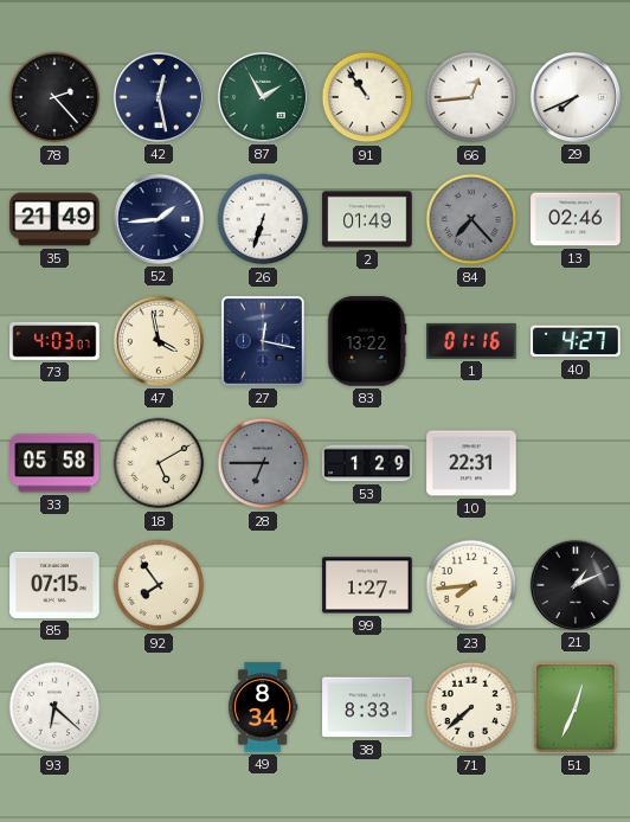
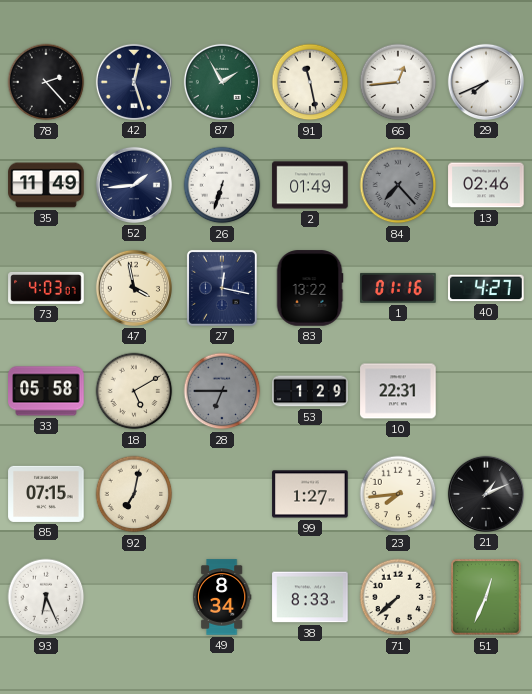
42: 12:28 -> 12:27
91: 10:54 -> 11:28
35: 21:49 -> 11:49
92: 7:54 -> 7:02
93: 6:22 -> 6:26
